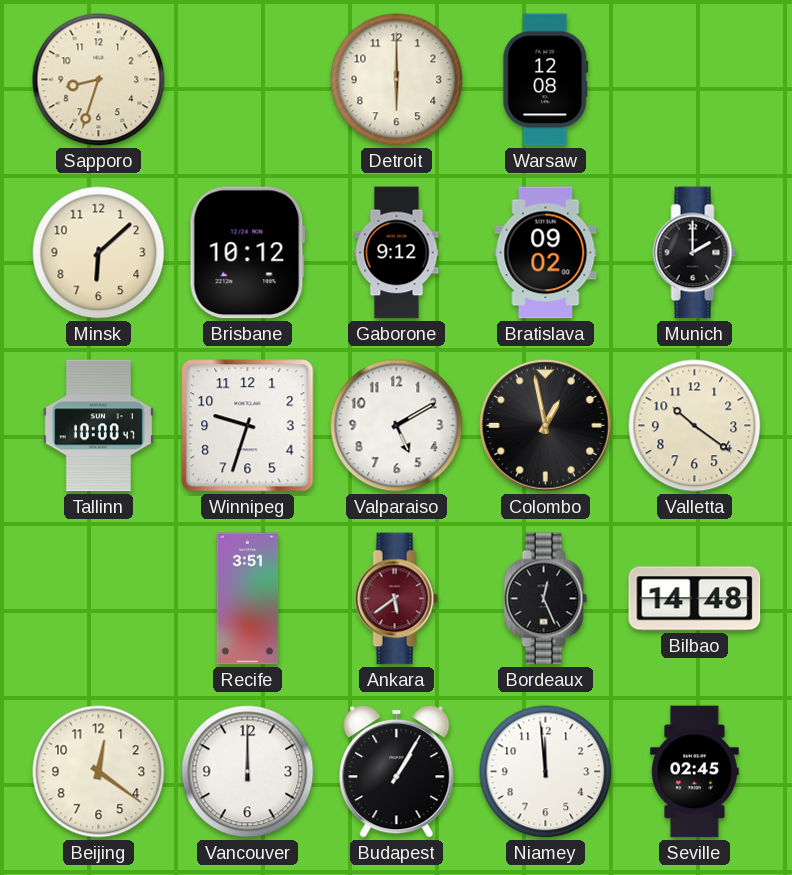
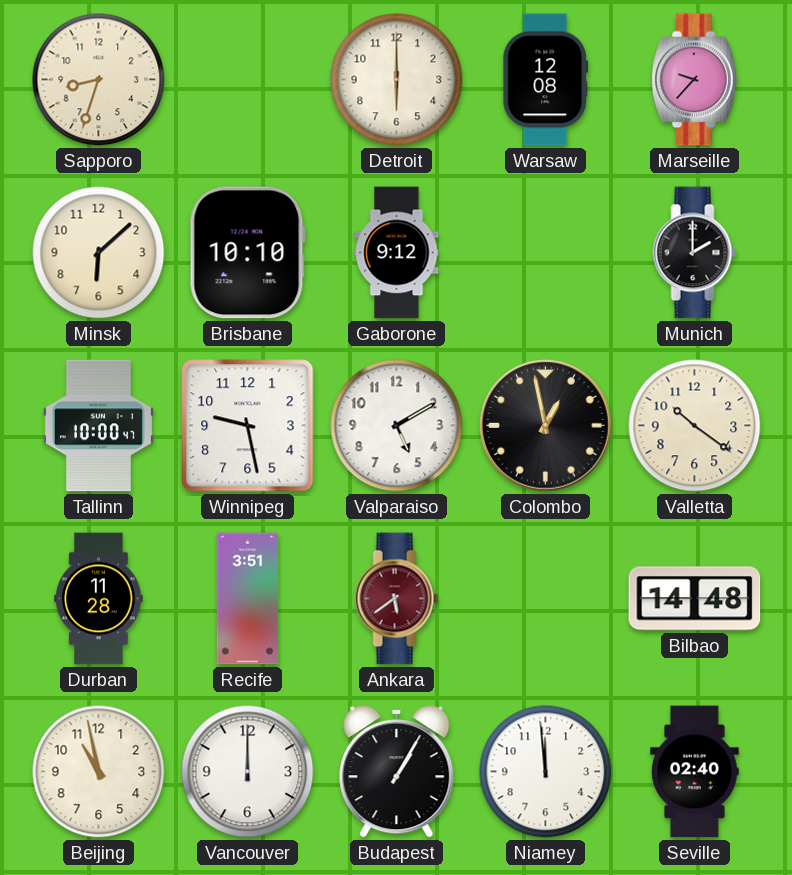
Marseille: none -> 9:37
Brisbane: 10:12 -> 10:10
Bratislava: 09:02 -> none
Winnipeg: 9:33 -> 9:28
Durban: none -> 11:28
Bordeaux: 12:26 -> none
Beijing: 12:21 -> 10:58
Seville: 02:45 -> 02:40
